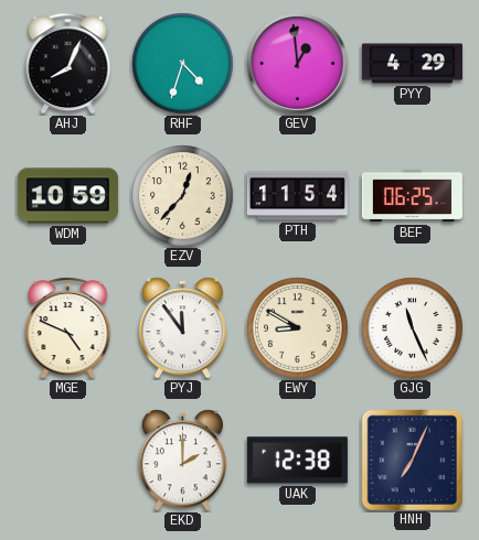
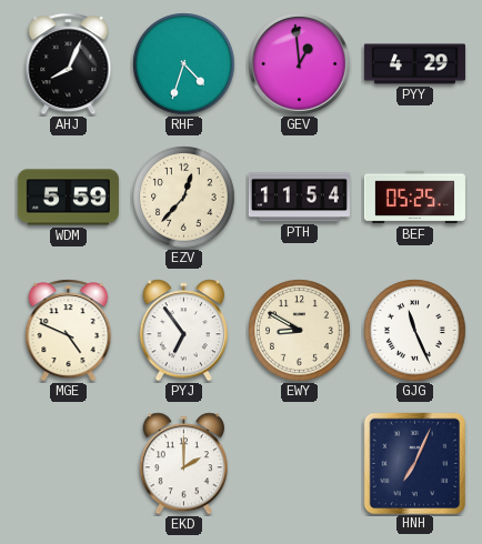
WDM: 10:59 -> 5:59
BEF: 06:25 -> 05:25
PYJ: 11:54 -> 6:54
UAK: 12:38 -> none
